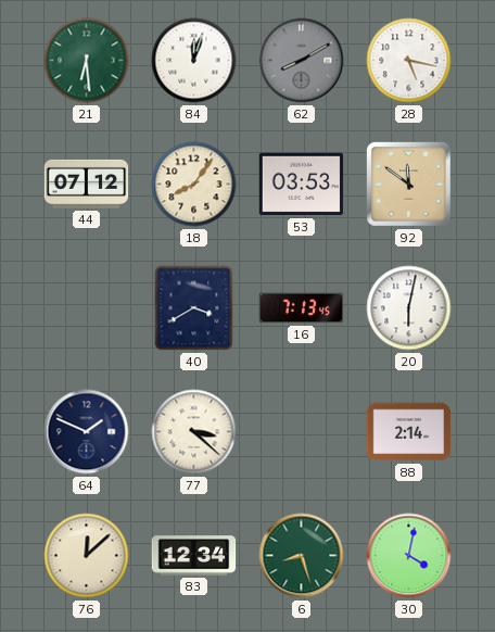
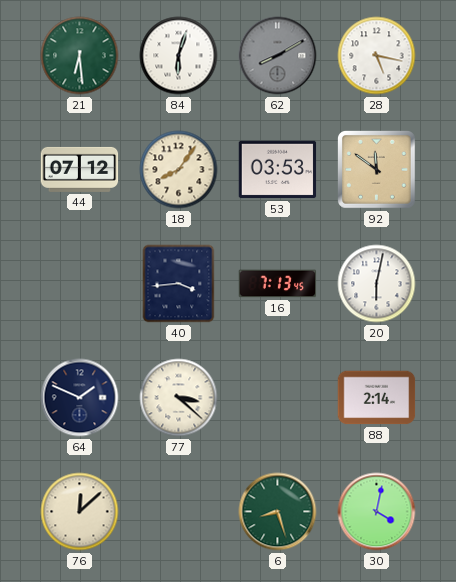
84: 12:03 -> 6:03
40: 3:40 -> 3:44
83: 12:34 -> none
